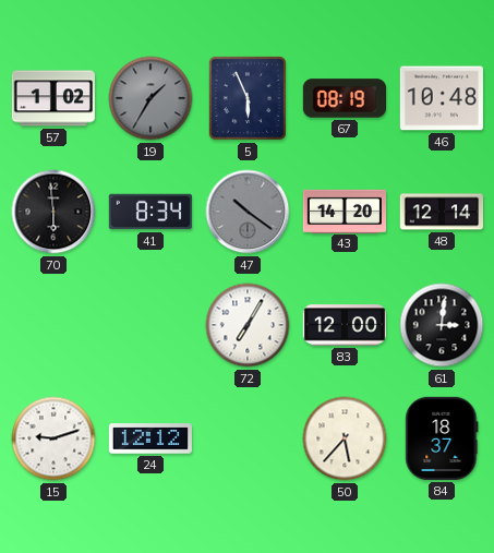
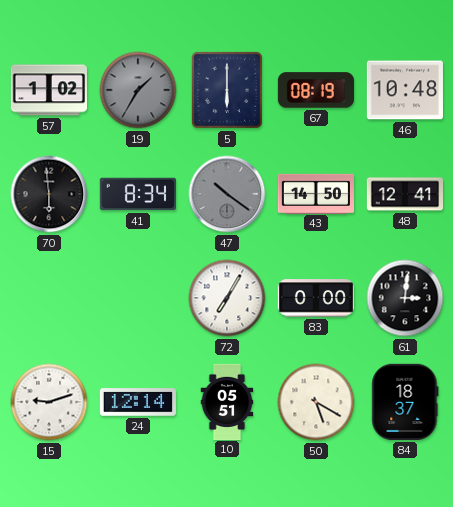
5: 5:56 -> 6:00
43: 14:20 -> 14:50
48: 12:14 -> 12:41
83: 12:00 -> 0:00
24: 12:12 -> 12:14
10: none -> 05:51
50: 5:37 -> 5:20
